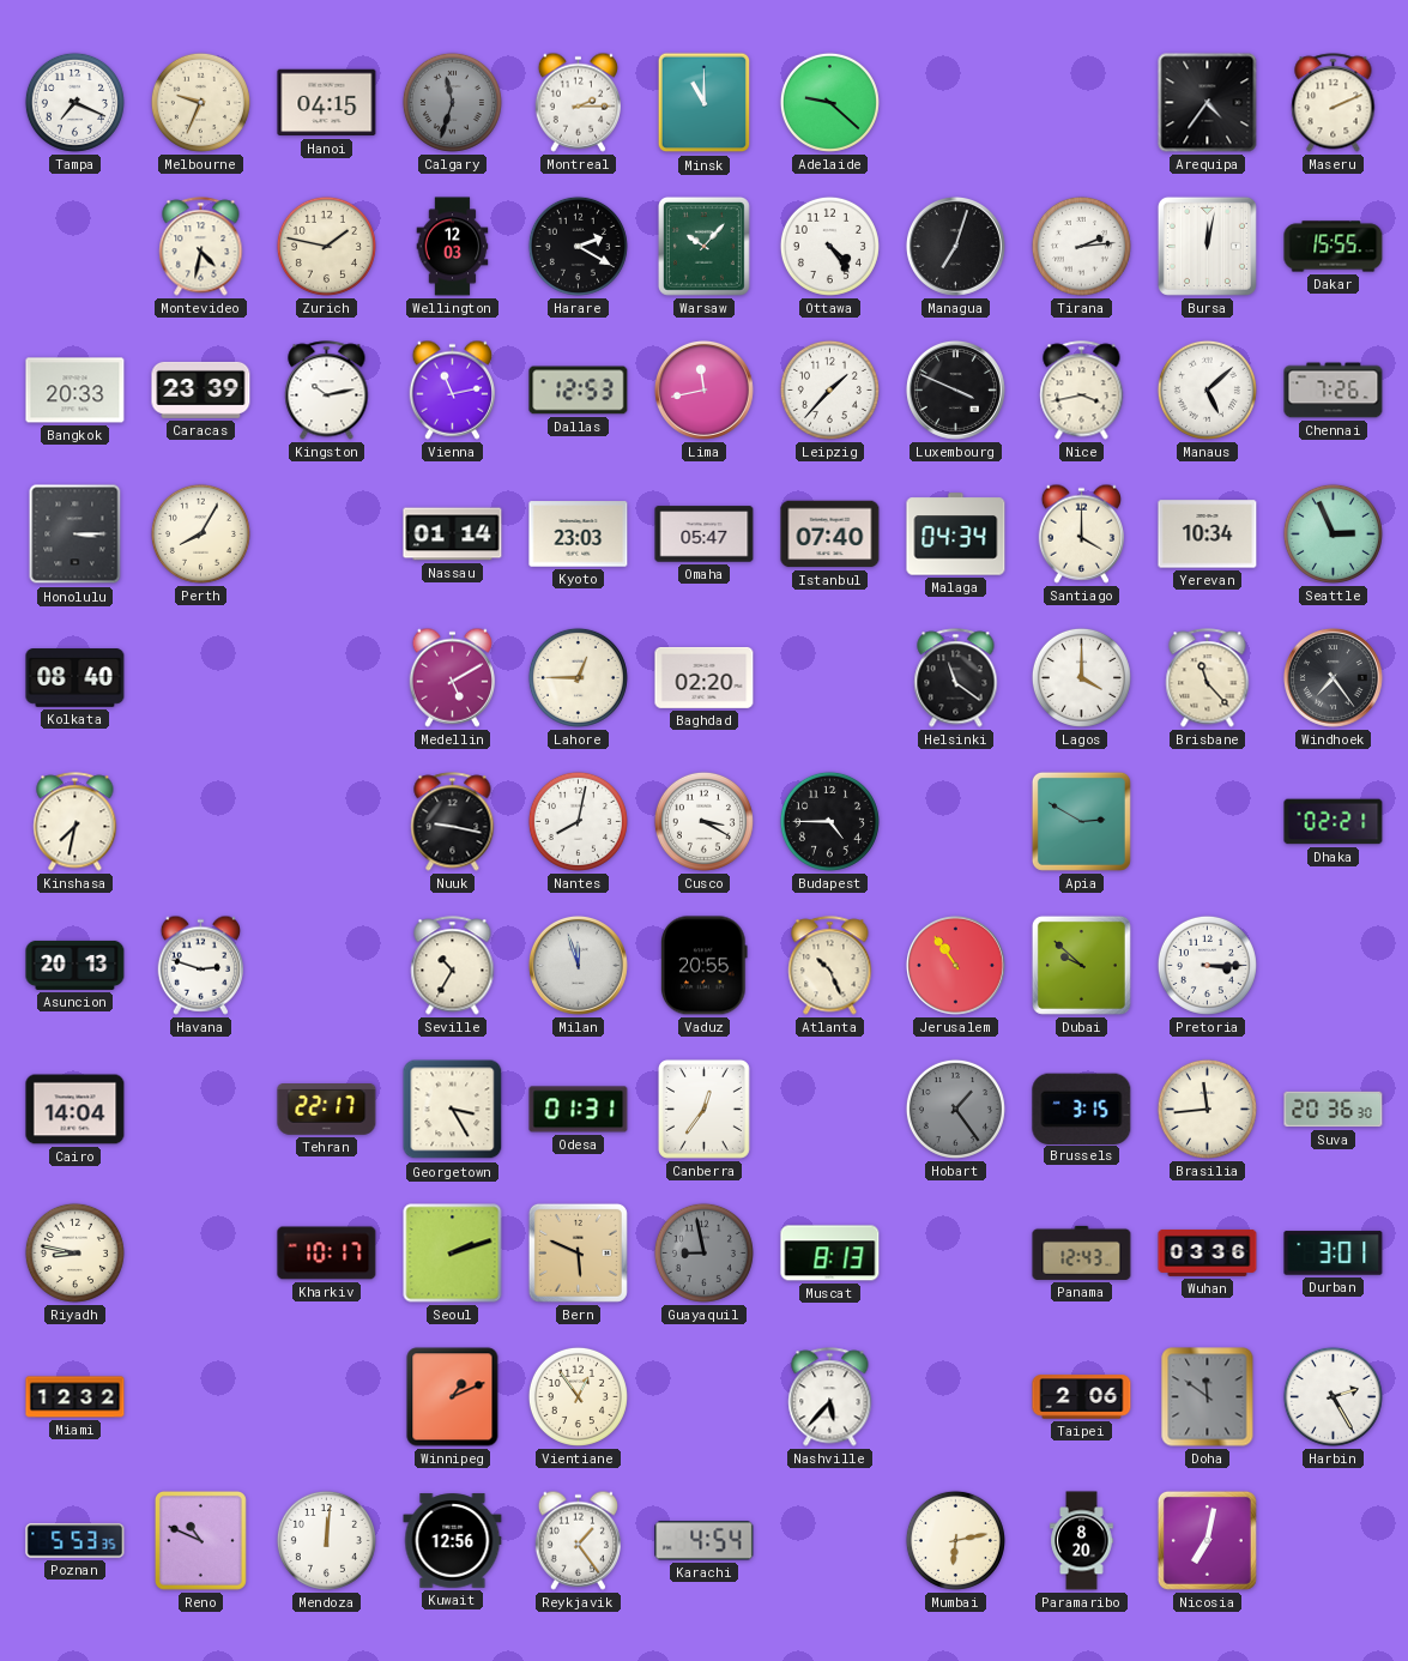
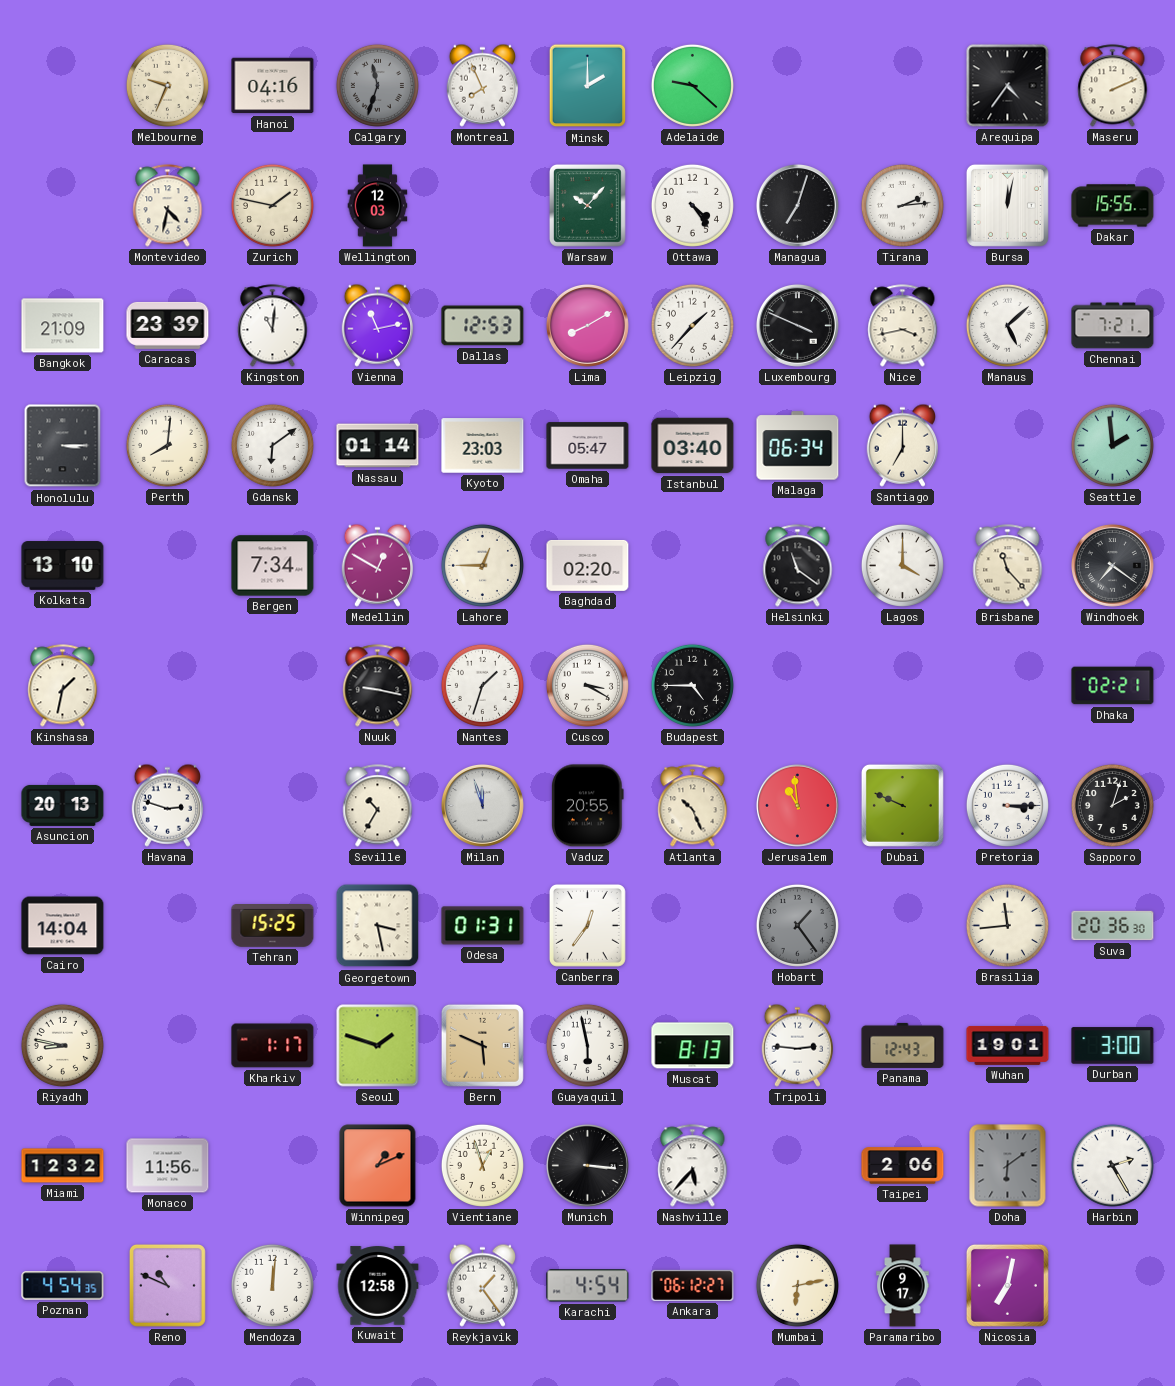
Tampa: 7:19 -> none
Hanoi: 04:15 -> 04:16
Montreal: 2:15 -> 7:56
Minsk: 11:00 -> 2:00
Harare: 2:20 -> none
Bangkok: 20:33 -> 21:09
Kingston: 10:13 -> 11:01
Lima: 11:43 -> 8:10
Chennai: 7:26 -> 7:21
Perth: 8:05 -> 8:01
Gdansk: none -> 6:09
Istanbul: 07:40 -> 03:40
Malaga: 04:34 -> 06:34
Santiago: 4:00 -> 7:00
Yerevan: 10:34 -> none
Seattle: 2:56 -> 1:59
Kolkata: 08:40 -> 13:10
Bergen: none -> 7:34
Medellin: 5:10 -> 12:50
Windhoek: 7:24 -> 7:21
Kinshasa: 7:32 -> 1:32
Nantes: 8:02 -> 1:33
Apia: 2:50 -> none
Jerusalem: 10:54 -> 10:59
Dubai: 9:52 -> 9:49
Sapporo: none -> 2:03
Tehran: 22:17 -> 15:25
Georgetown: 3:25 -> 3:28
Brussels: 3:15 -> none
Kharkiv: 10:17 -> 1:17
Seoul: 2:12 -> 1:48
Guayaquil: 8:58 -> 5:58
Guayaquil dial: grey -> white
Tripoli: none -> 2:46
Wuhan: 03:36 -> 19:01
Durban: 3:01 -> 3:00
Monaco: none -> 11:56
Vientiane: 12:54 -> 12:57
Munich: none -> 3:16
Doha: 11:51 -> 6:09
Poznan: 5:53 -> 4:54
Kuwait: 12:56 -> 12:58
Ankara: none -> 06:12
Paramaribo: 8:20 -> 9:17
